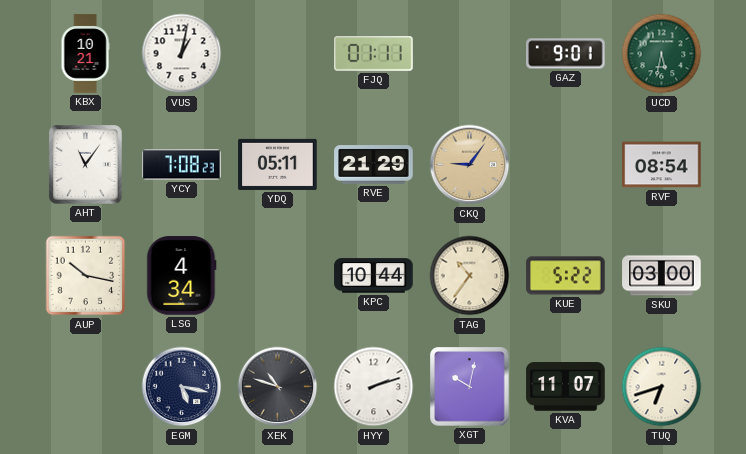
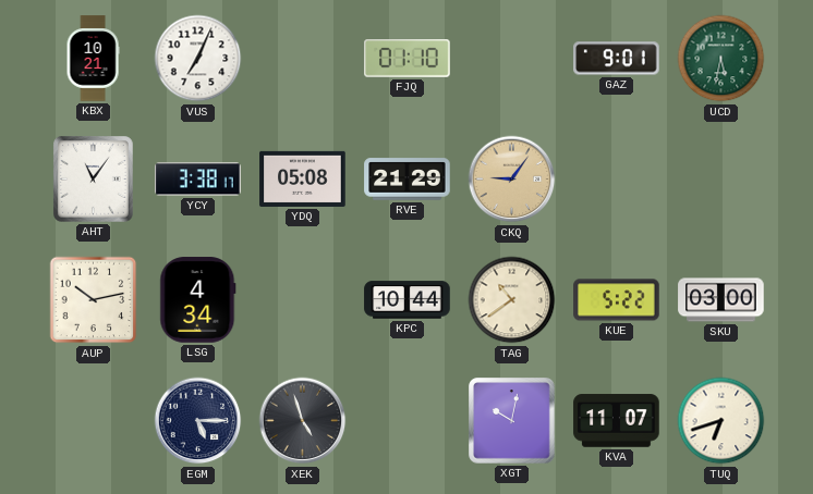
VUS: 1:02 -> 7:04
FJQ: 01:11 -> 01:10
YCY: 7:08 -> 3:38
YDQ: 05:11 -> 05:08
RVF: 08:54 -> none
AUP: 10:17 -> 10:13
TAG: 10:36 -> 10:39
EGM: 5:17 -> 5:15
XEK: 10:48 -> 4:57
HYY: 2:12 -> none
